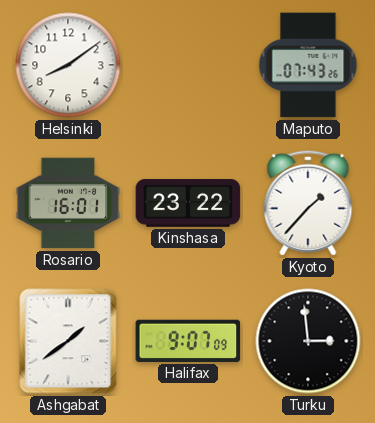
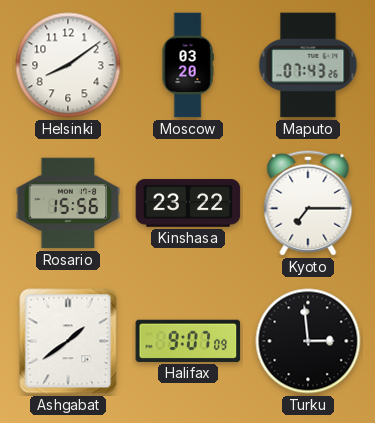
Moscow: none -> 03:20
Rosario: 16:01 -> 15:56
Kyoto: 1:37 -> 7:15
